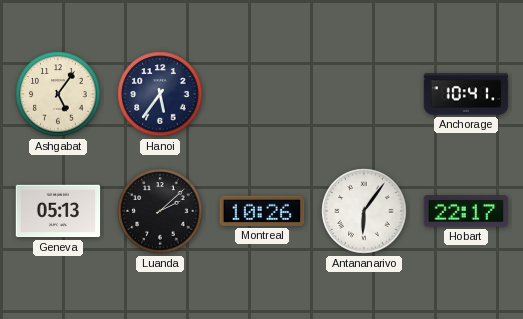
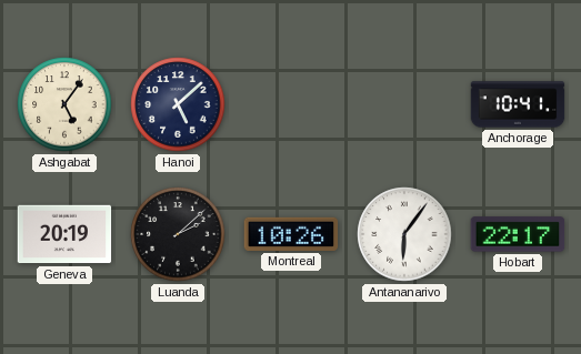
Hanoi: 5:36 -> 5:08
Geneva: 05:13 -> 20:19
